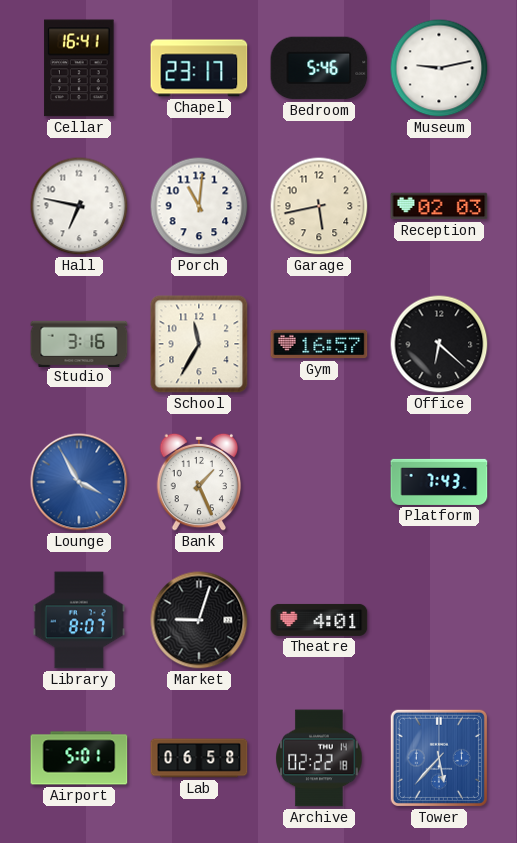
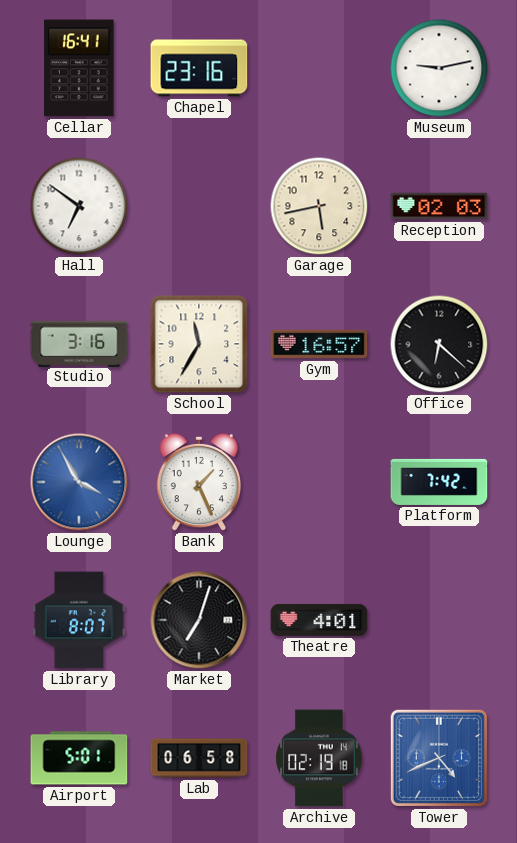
Chapel: 23:17 -> 23:16
Bedroom: 5:46 -> none
Hall: 6:47 -> 6:51
Porch: 11:01 -> none
Platform: 7:43 -> 7:42
Market: 9:03 -> 7:03
Archive: 02:22 -> 02:19
Tower: 5:37 -> 4:41
